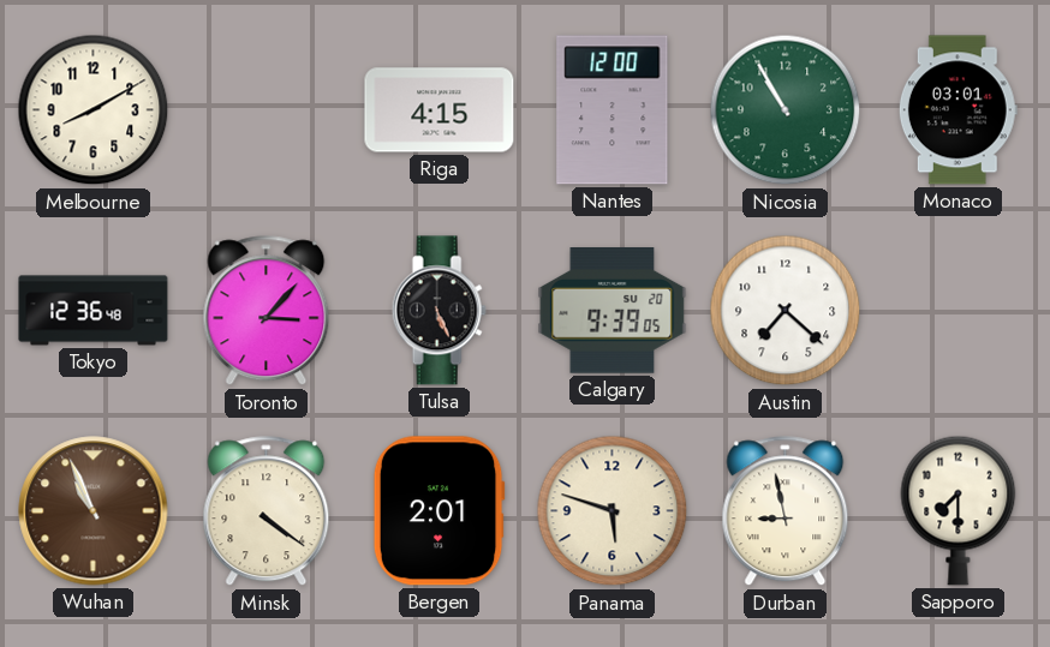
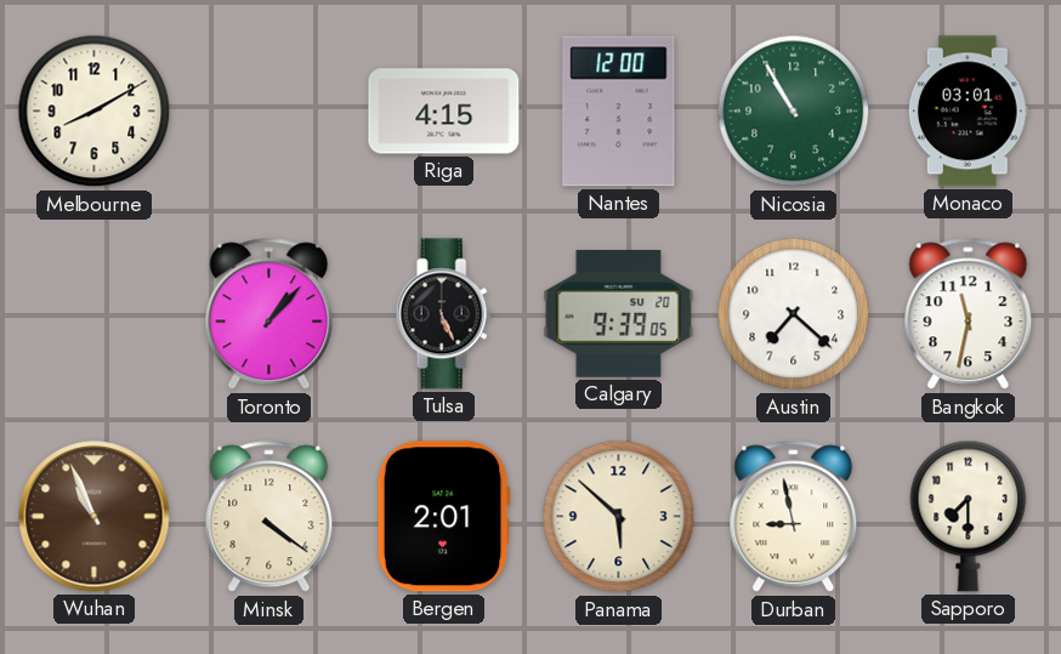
Tokyo: 12:36 -> none
Toronto: 3:07 -> 1:07
Bangkok: none -> 11:32
Panama: 5:48 -> 5:52
